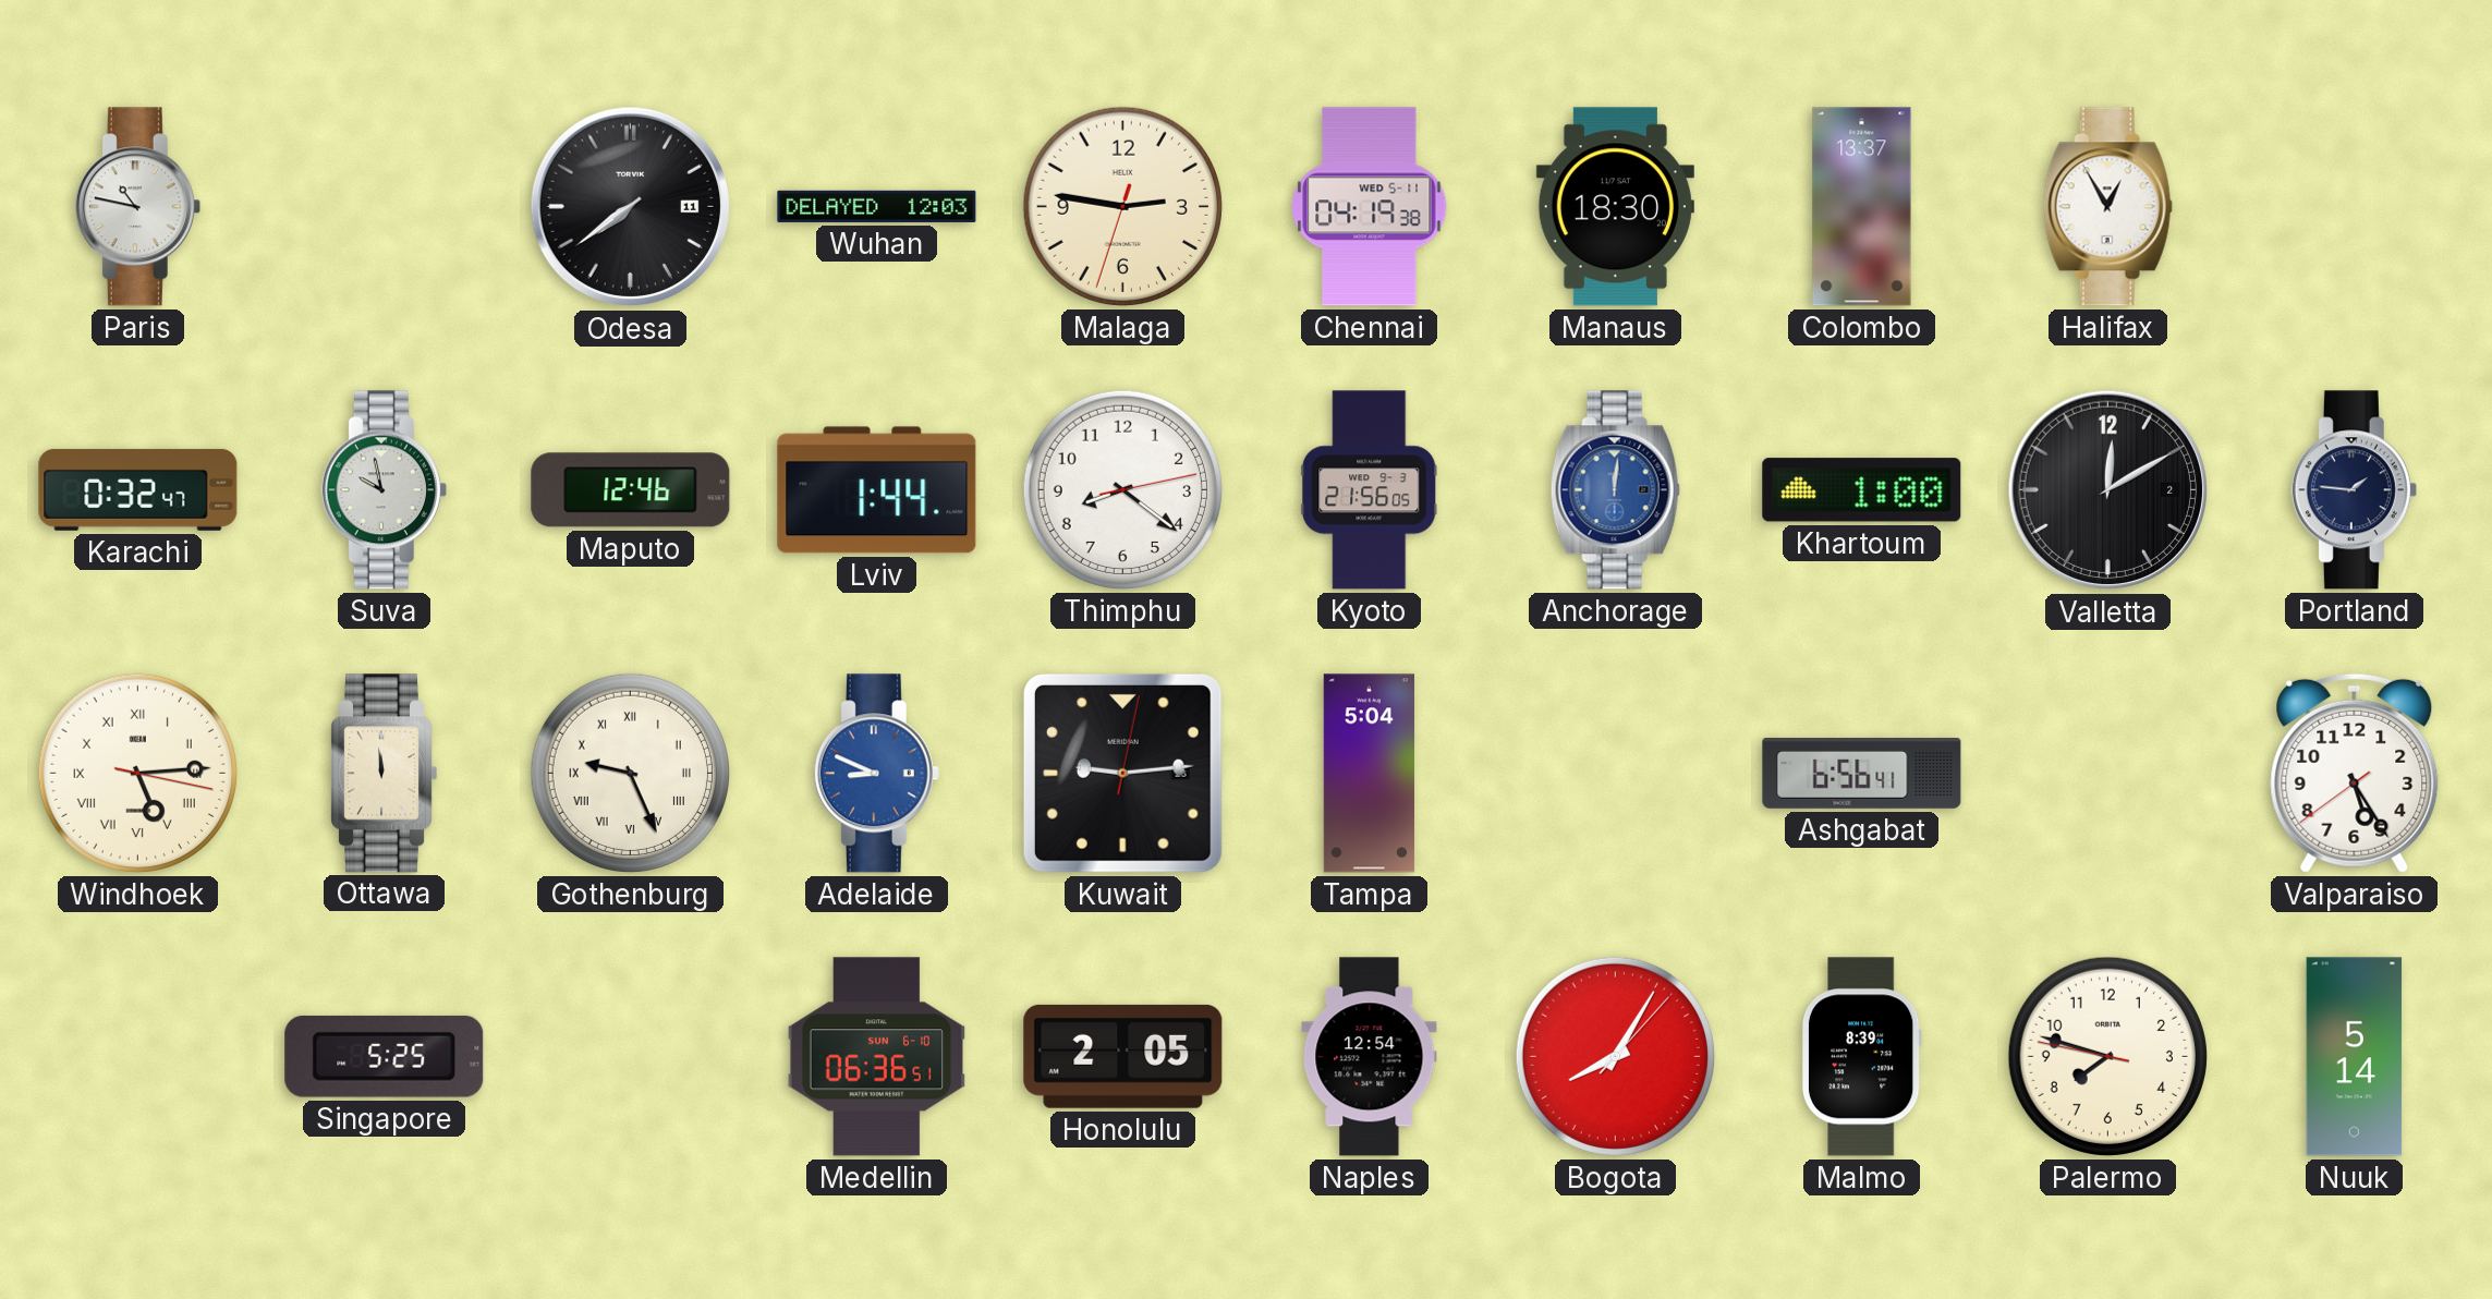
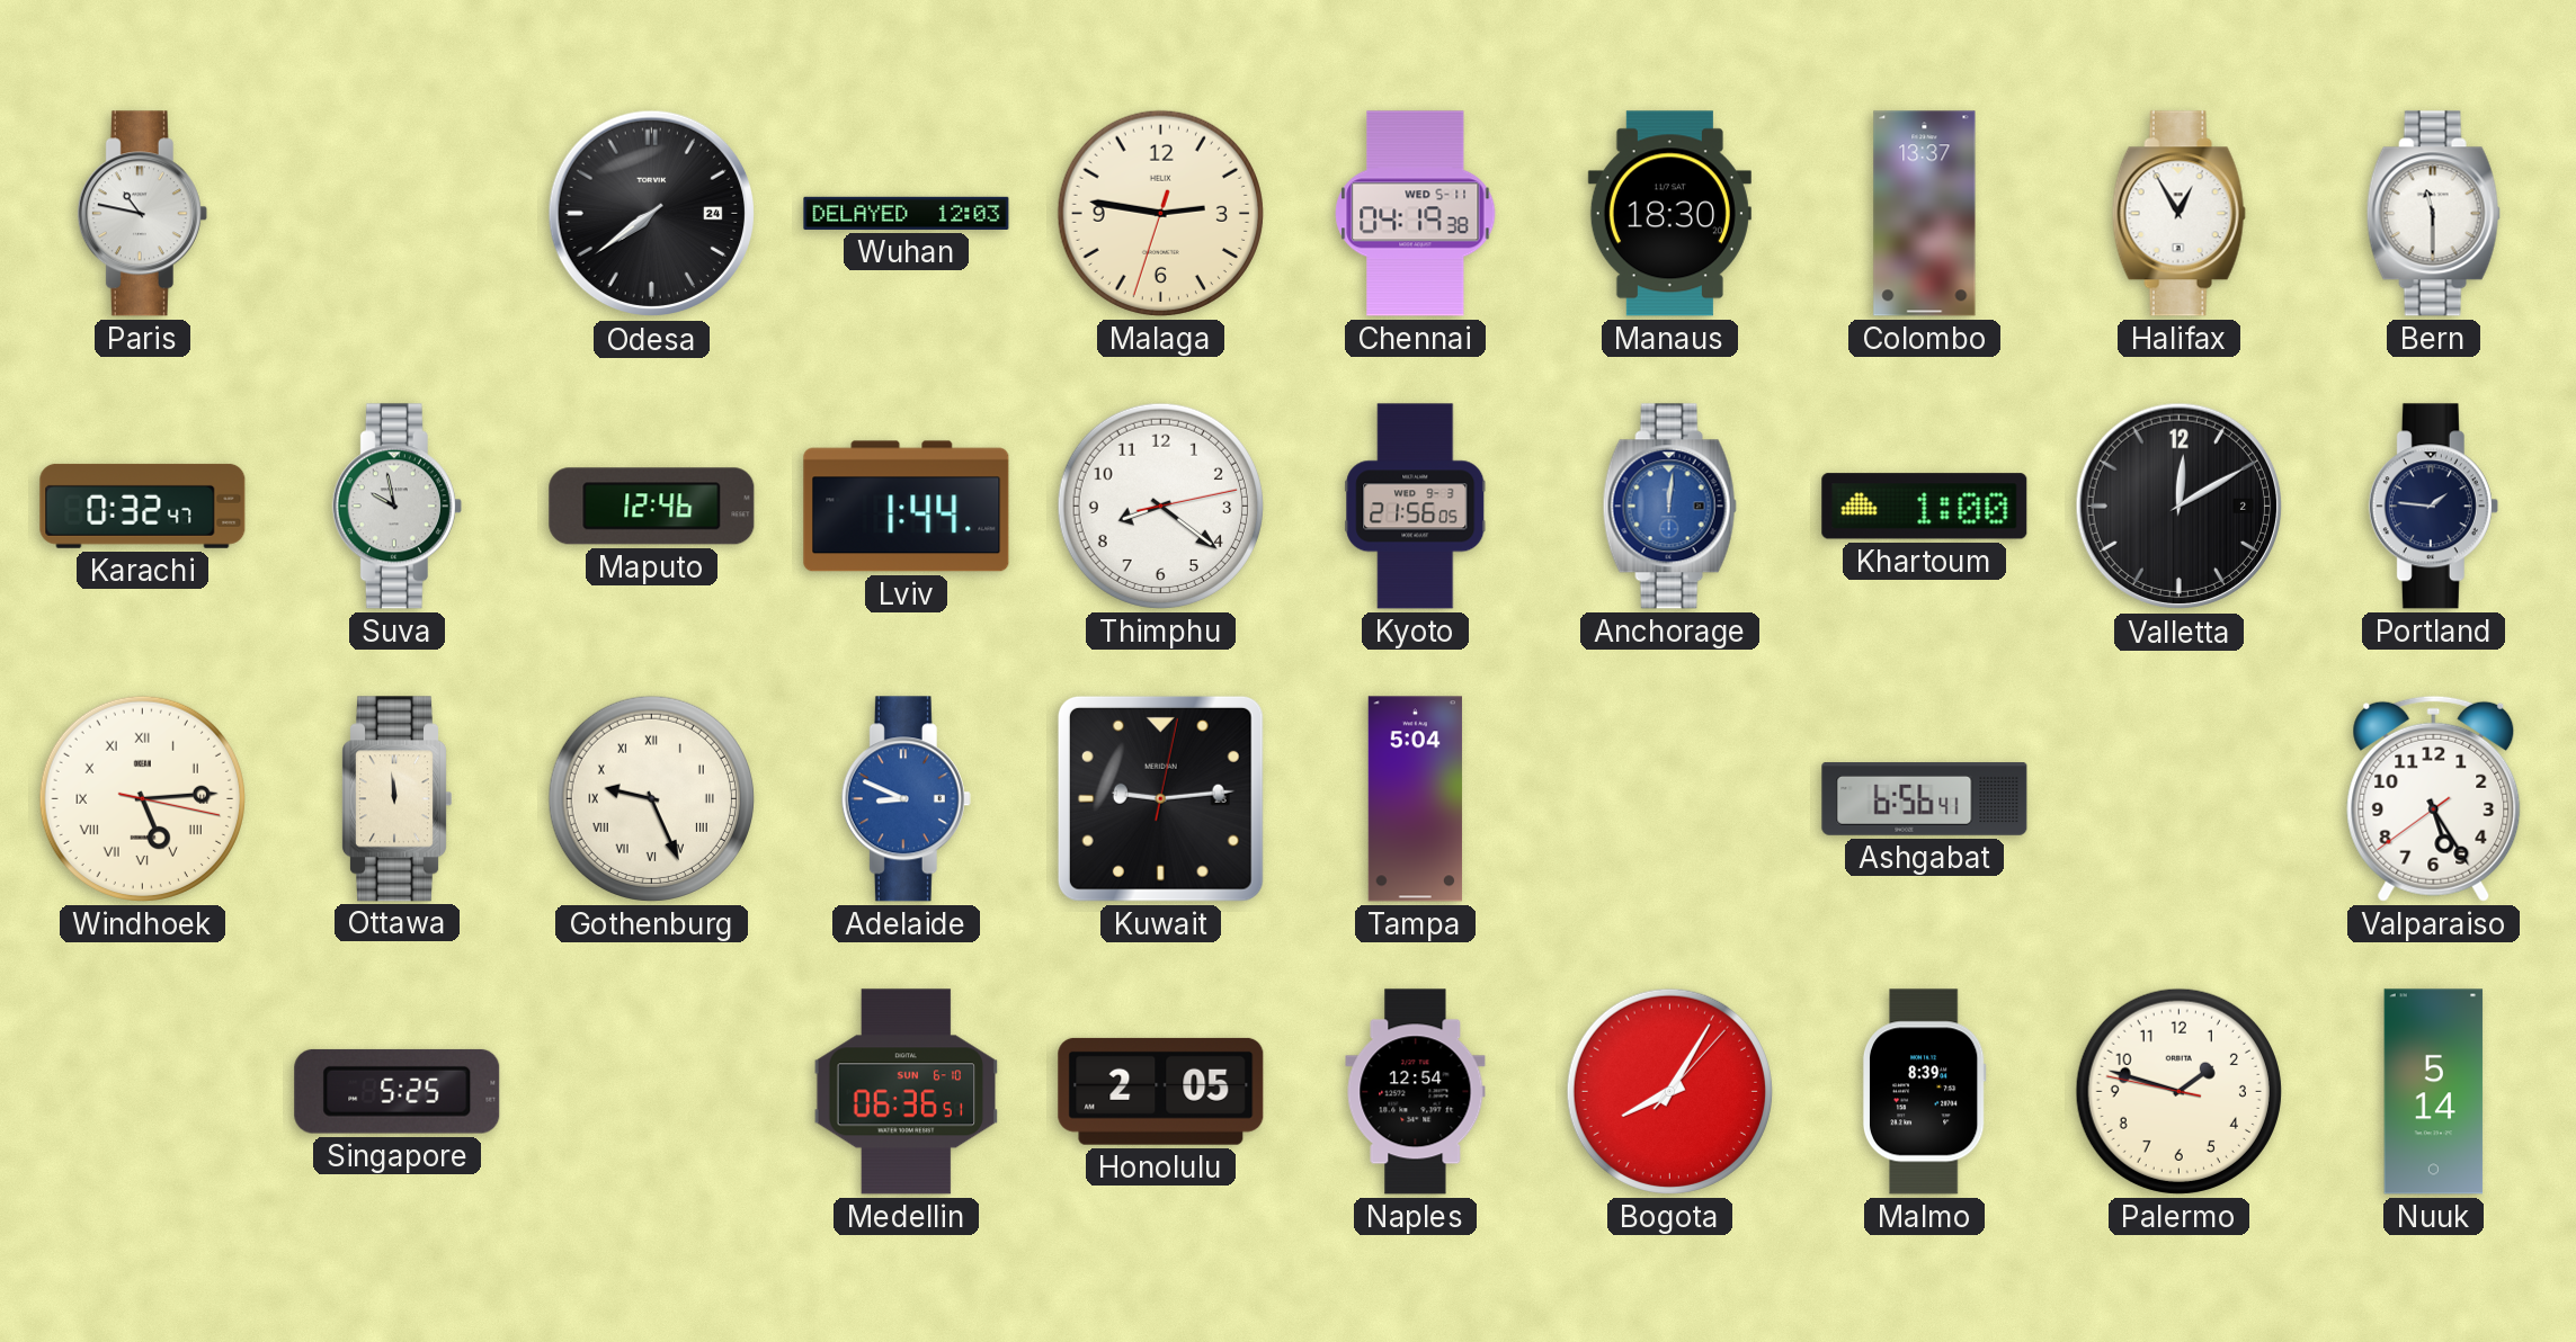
Odesa date: 11 -> 24
Bern: none -> 11:30
Palermo: 7:47 -> 1:47
